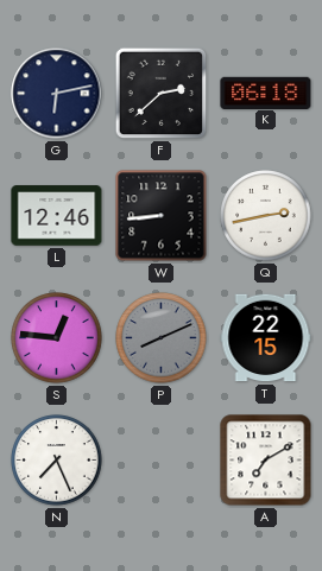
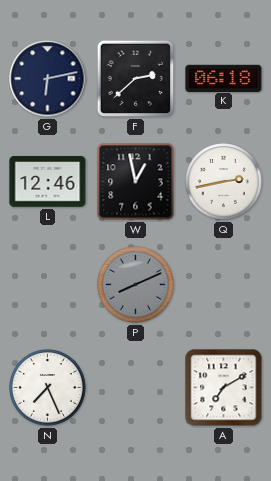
W: 8:44 -> 12:58
S: 12:46 -> none
T: 22:15 -> none
